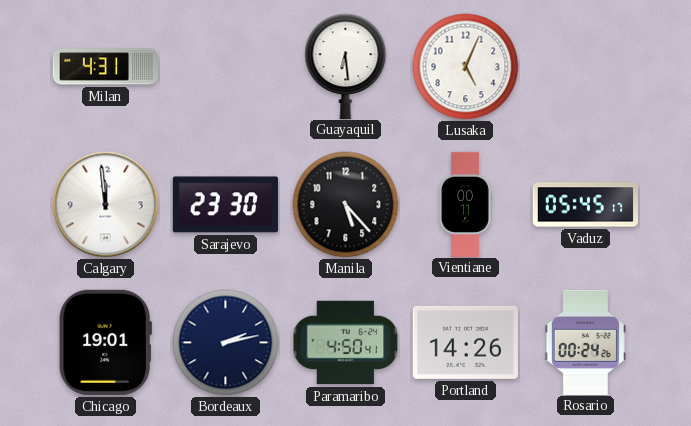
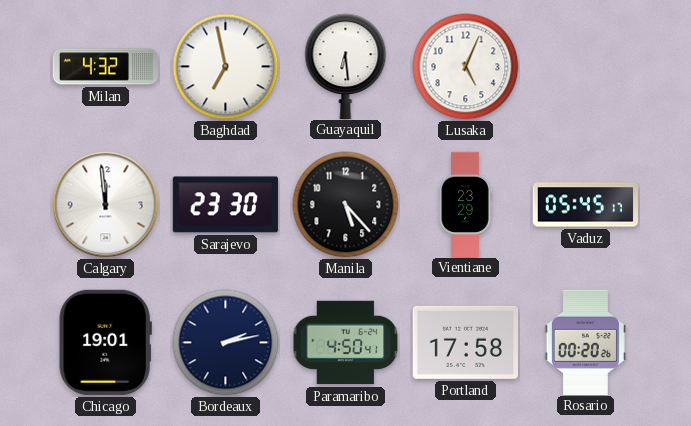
Milan: 4:31 -> 4:32
Baghdad: none -> 6:58
Vientiane: 00:11 -> 23:29
Portland: 14:26 -> 17:58
Rosario: 00:24 -> 00:20
